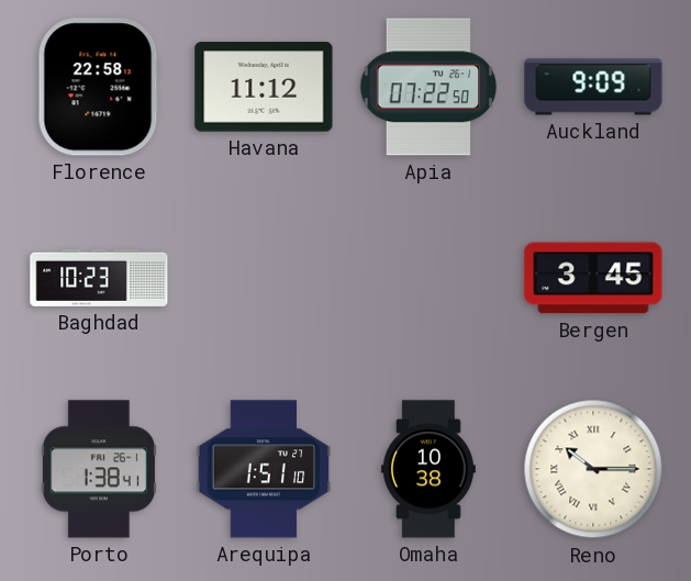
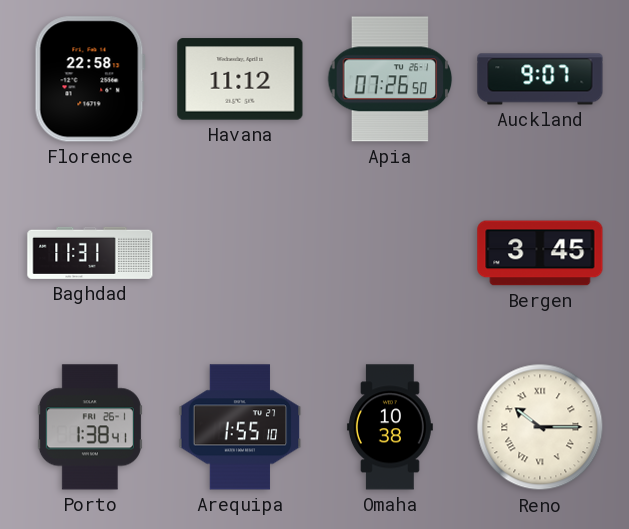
Apia: 07:22 -> 07:26
Auckland: 9:09 -> 9:07
Baghdad: 10:23 -> 11:31
Arequipa: 1:51 -> 1:55
